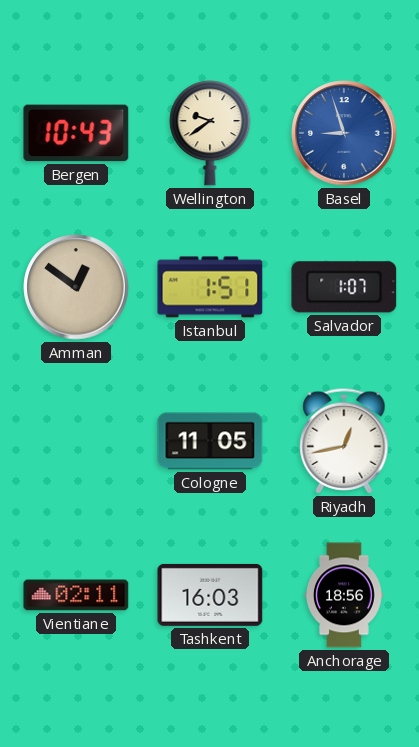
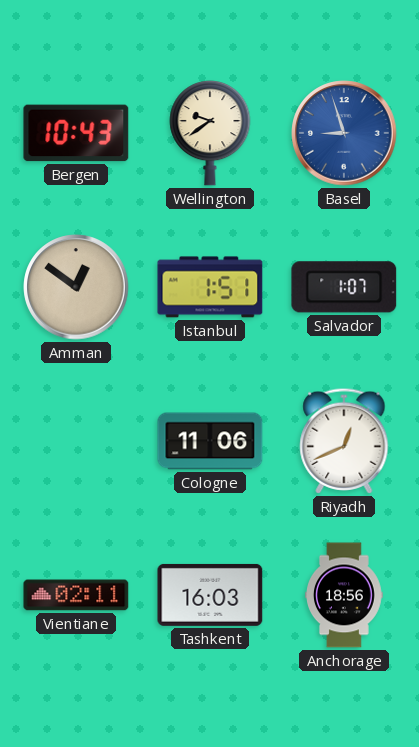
Cologne: 11:05 -> 11:06
Riyadh: 12:43 -> 12:41
